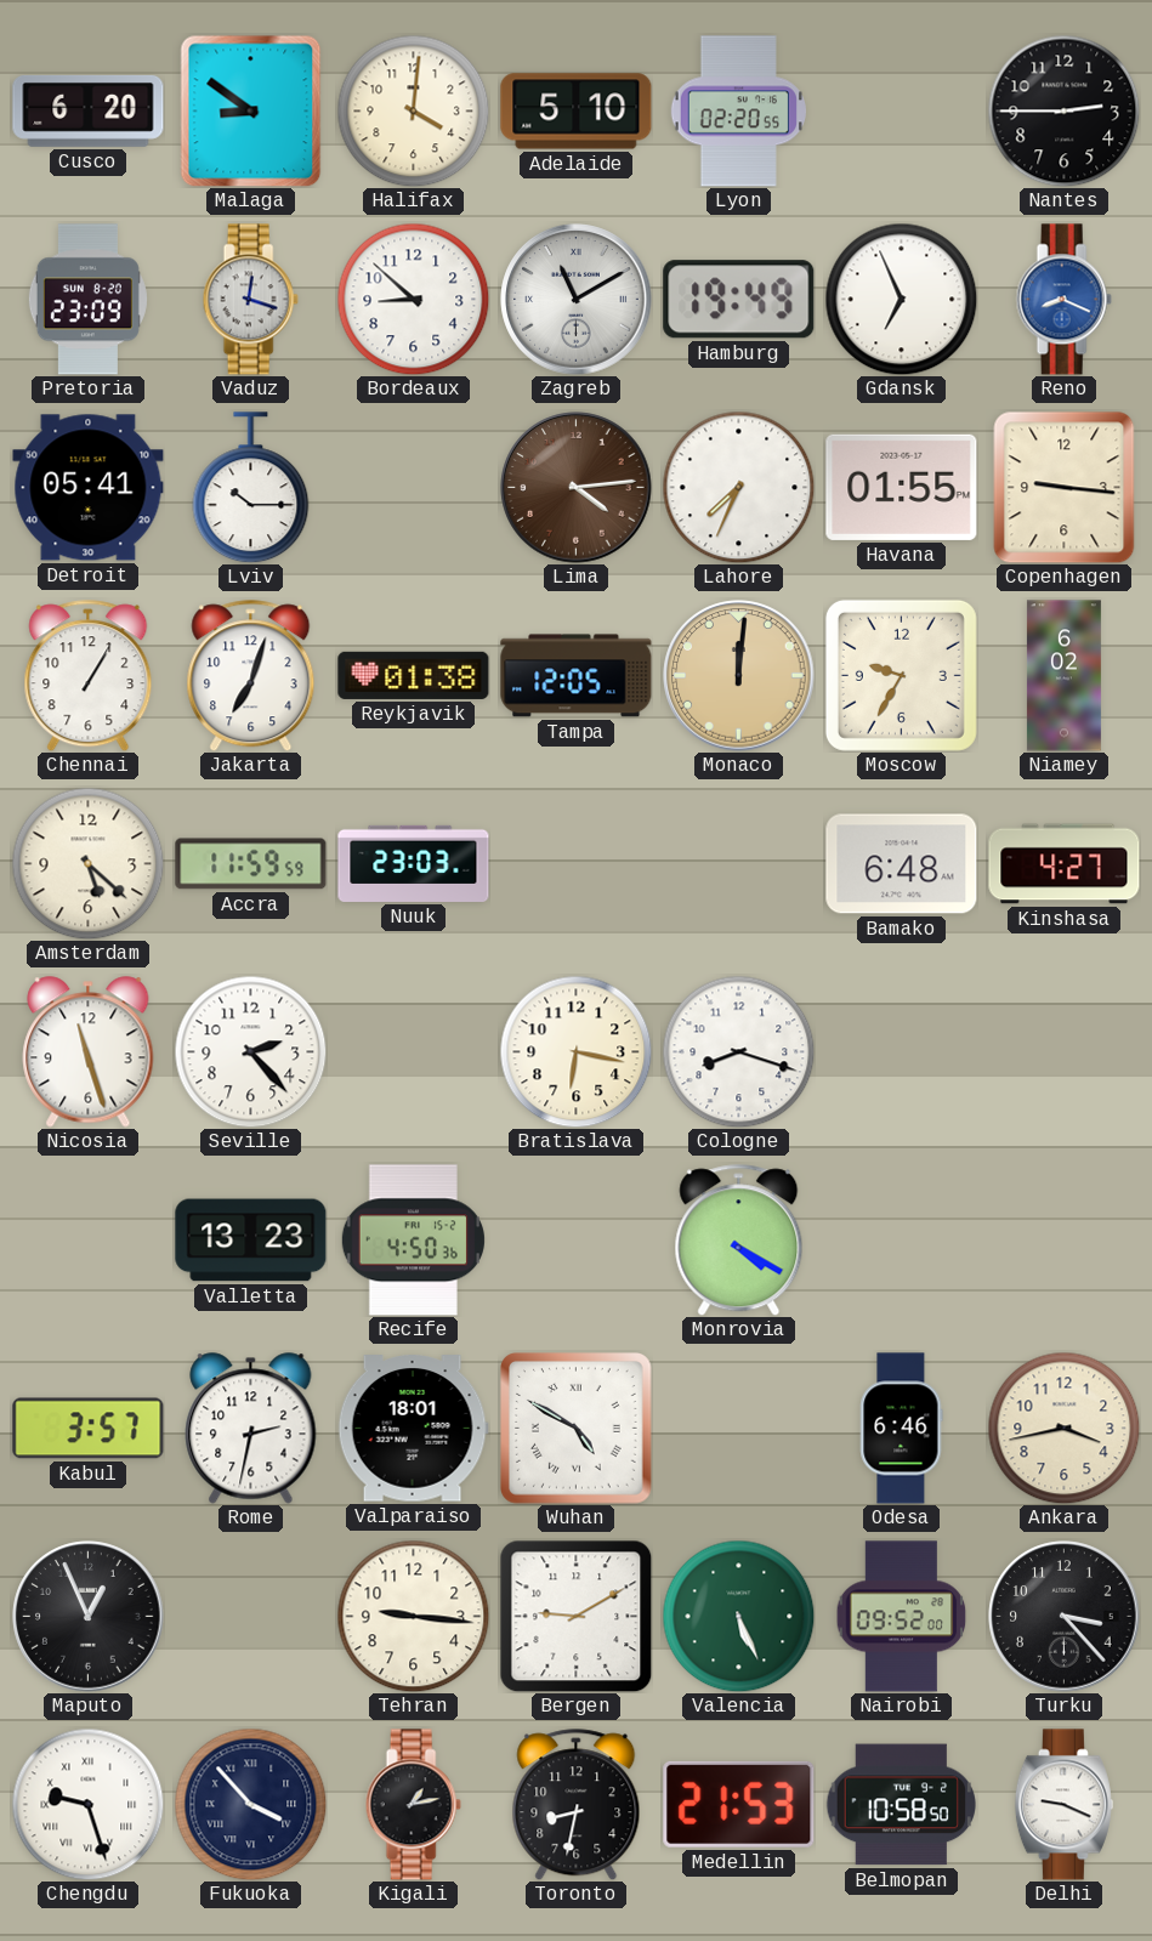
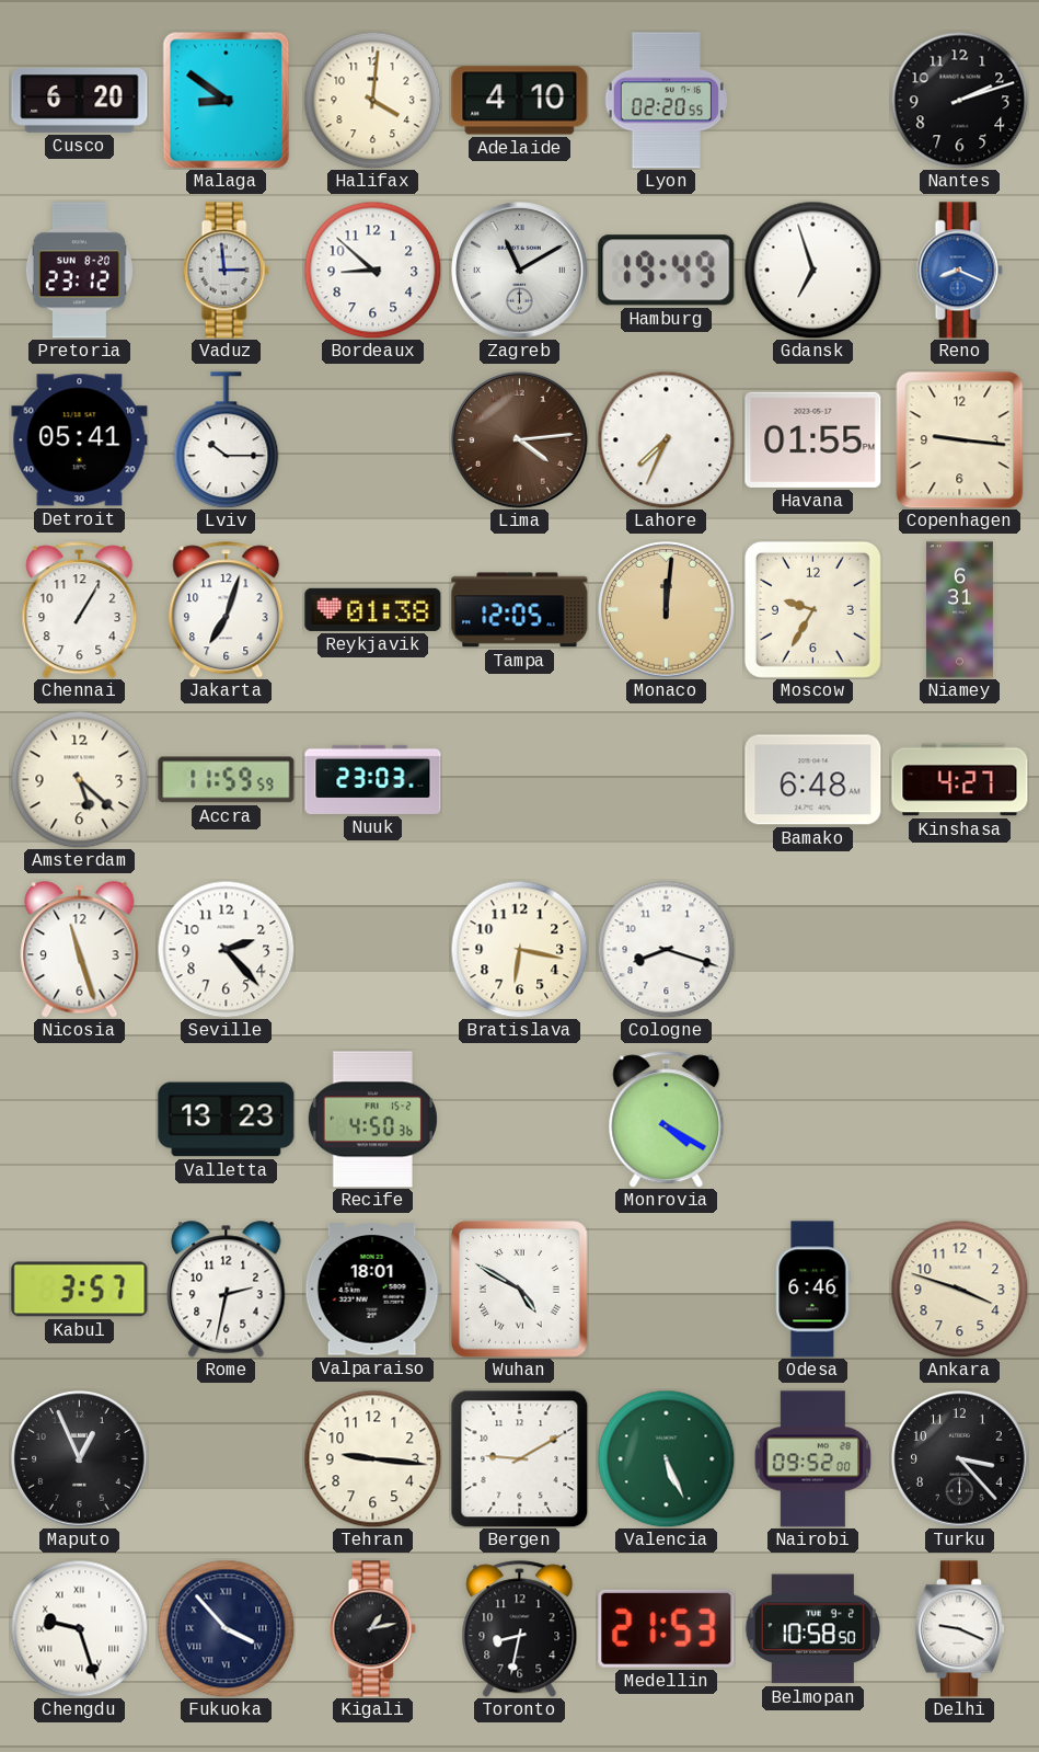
Adelaide: 5:10 -> 4:10
Nantes: 2:45 -> 2:12
Pretoria: 23:09 -> 23:12
Vaduz: 12:18 -> 2:59
Gdansk: 6:56 -> 6:57
Niamey: 6:02 -> 6:31
Ankara: 3:43 -> 3:48
